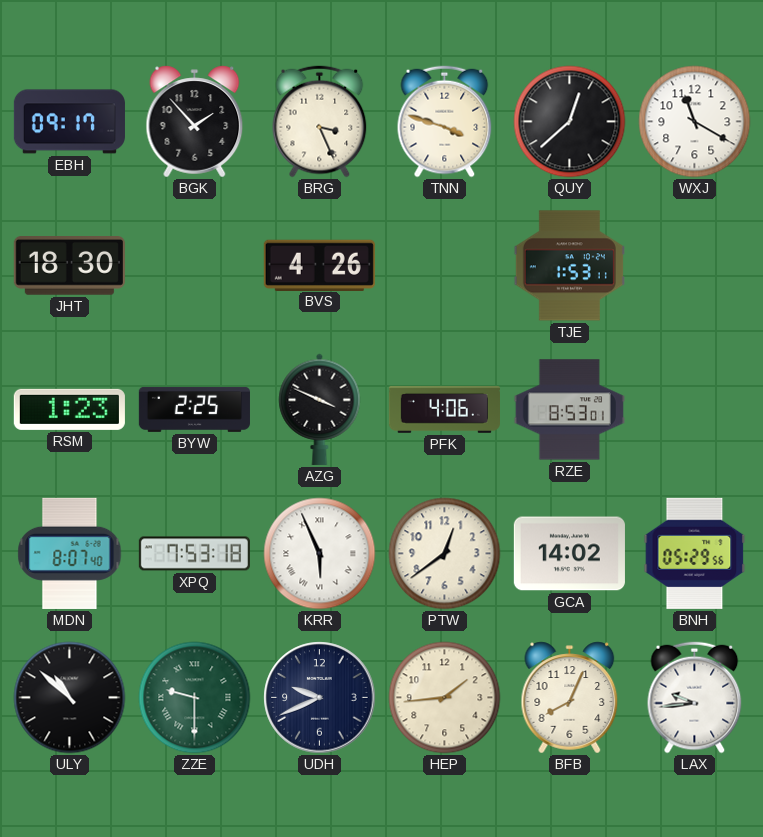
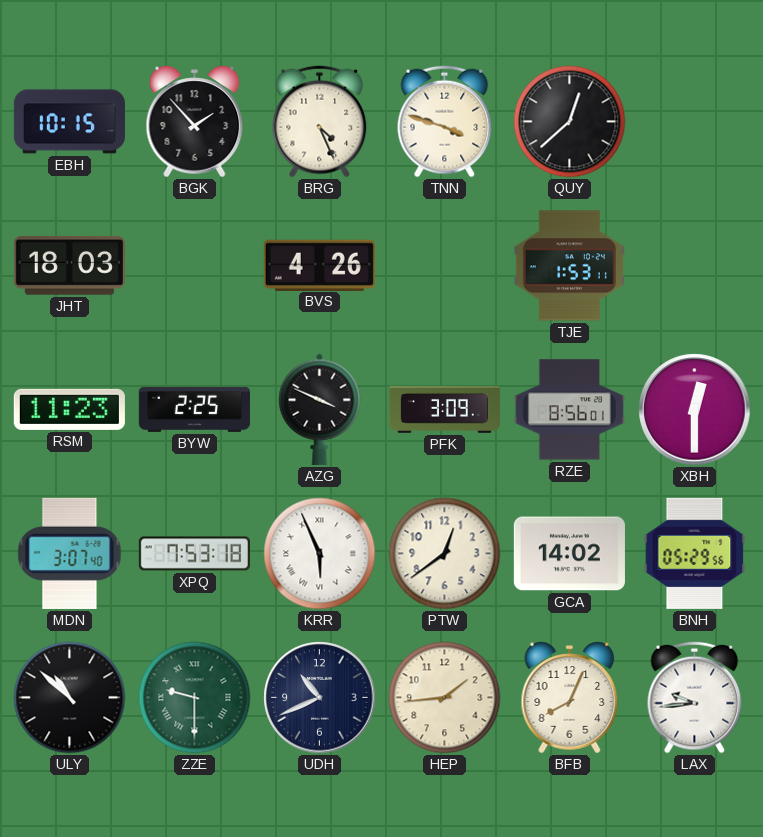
EBH: 09:17 -> 10:15
BRG: 3:26 -> 4:26
WXJ: 11:20 -> none
JHT: 18:30 -> 18:03
RSM: 1:23 -> 11:23
PFK: 4:06 -> 3:09
RZE: 8:53 -> 8:56
XBH: none -> 12:30
MDN: 8:07 -> 3:07
UDH: 9:41 -> 10:41
